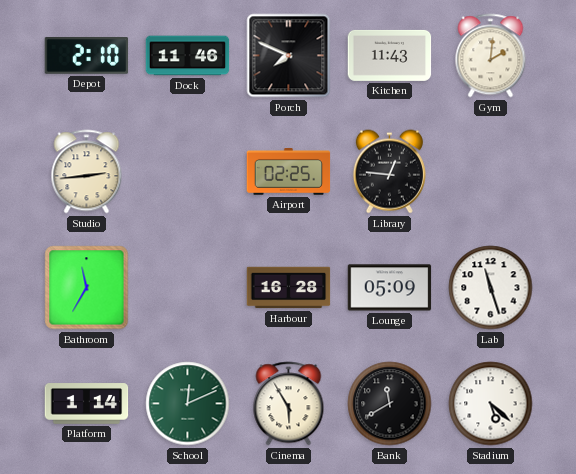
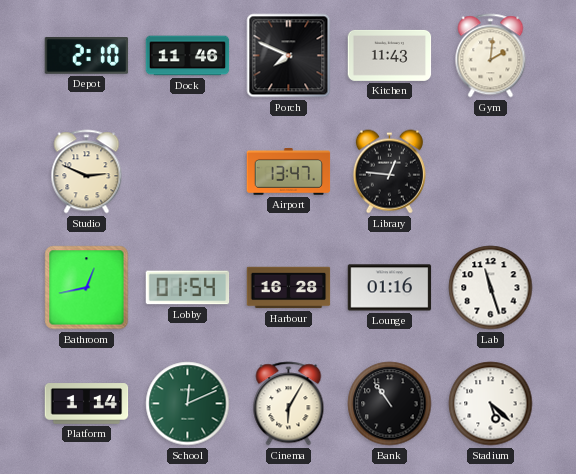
Studio: 2:44 -> 2:49
Airport: 02:25 -> 13:47
Bathroom: 11:35 -> 12:43
Lobby: none -> 01:54
Lounge: 05:09 -> 01:16
Cinema: 5:55 -> 6:05
Bank: 11:40 -> 10:54
